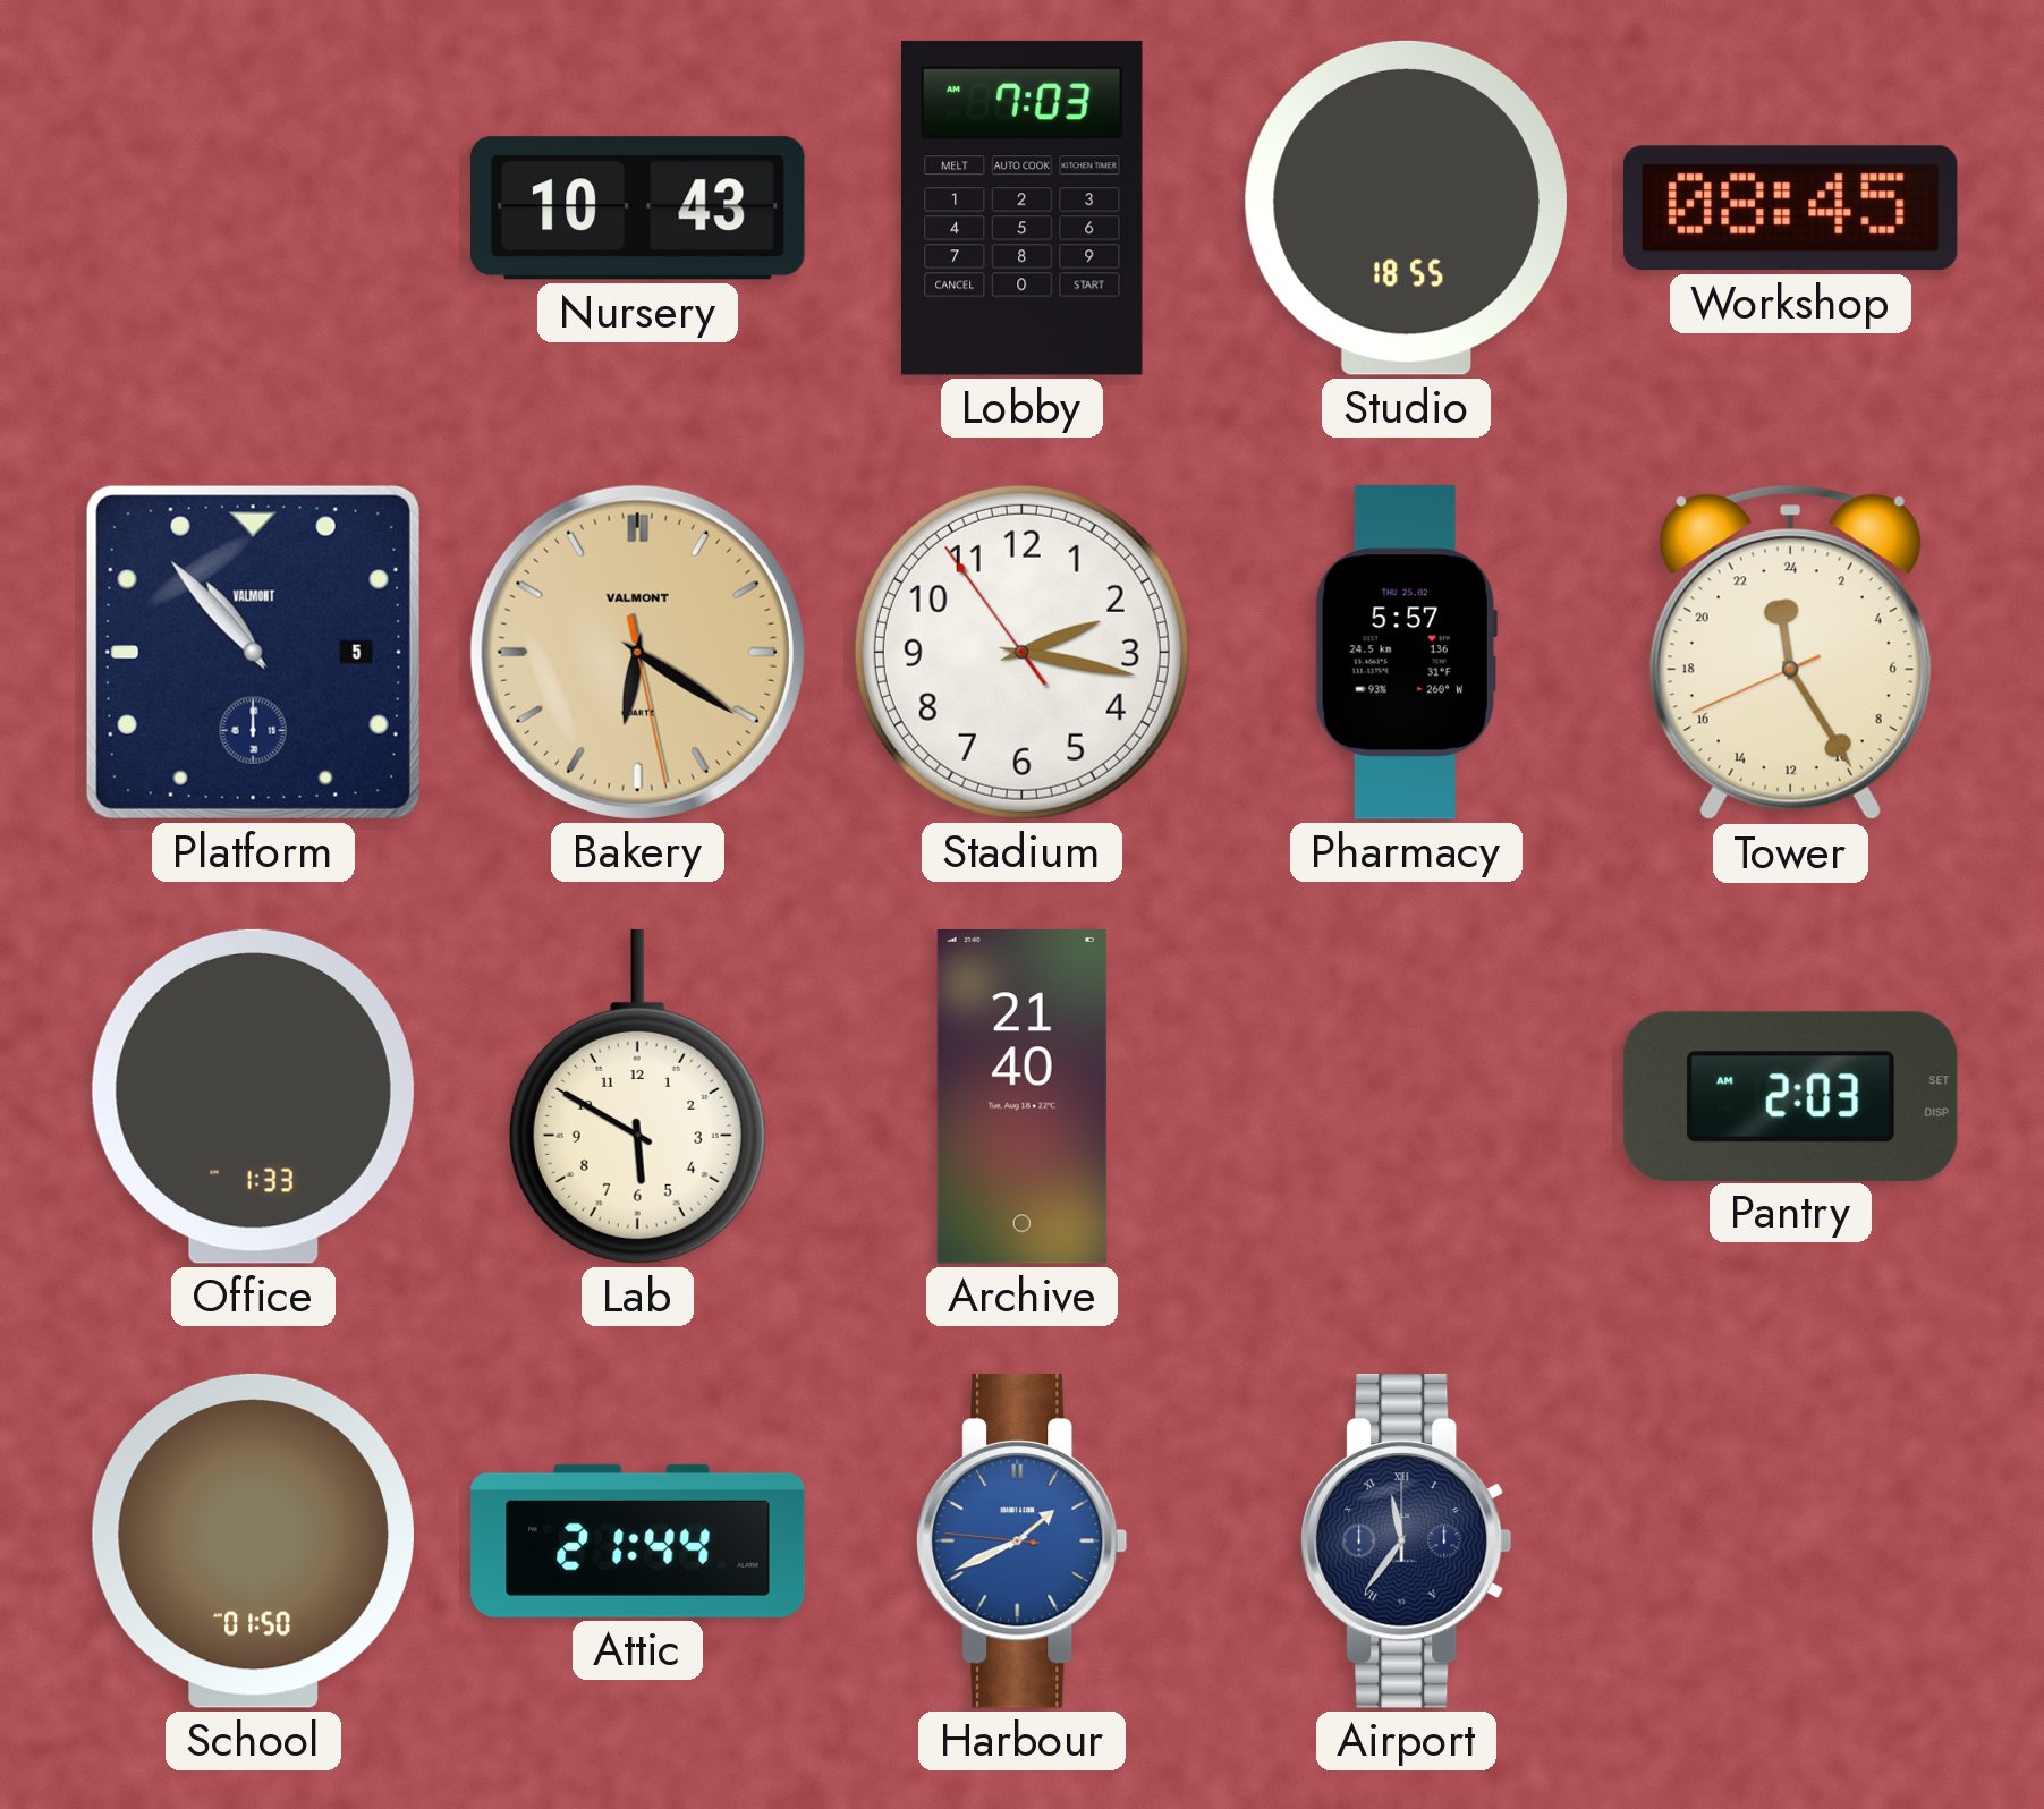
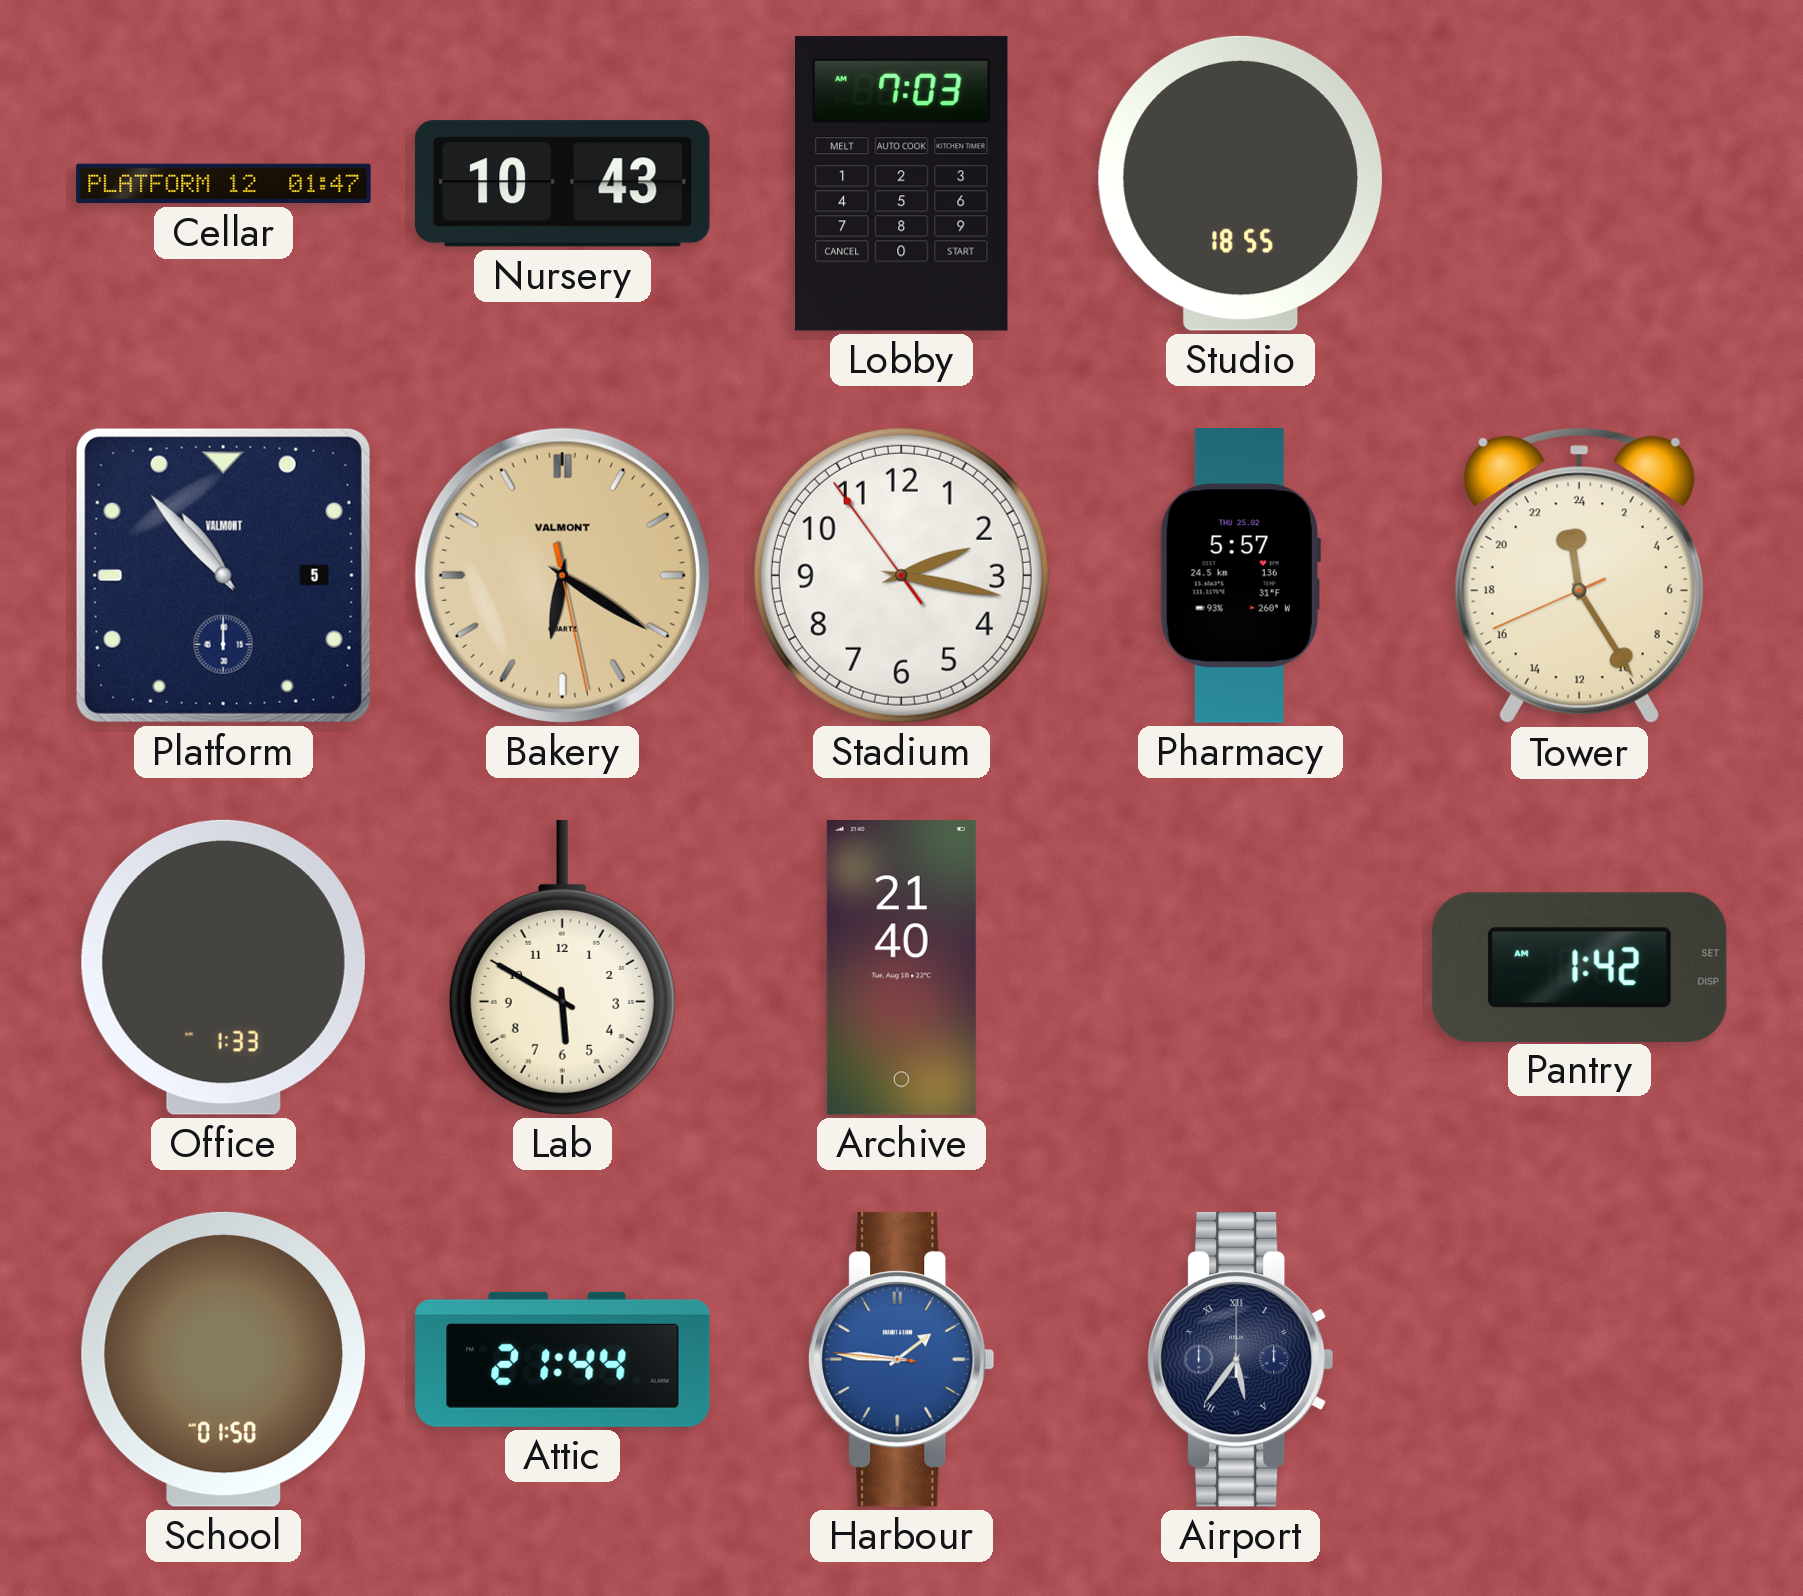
Cellar: none -> 01:47
Workshop: 08:45 -> none
Pantry: 2:03 -> 1:42
Harbour: 1:40 -> 1:45
Airport: 11:36 -> 5:36
